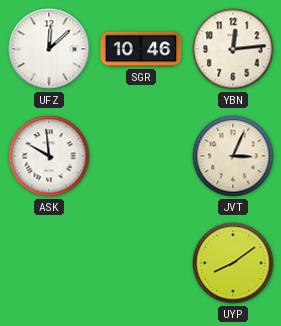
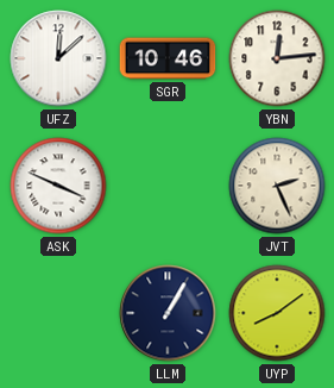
ASK: 9:59 -> 3:49
JVT: 3:04 -> 2:26
LLM: none -> 1:05
